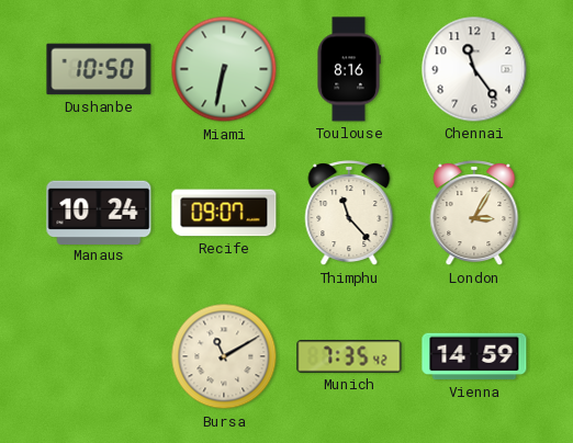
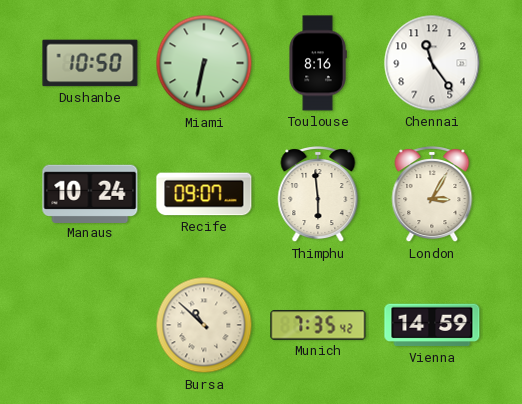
Thimphu: 11:23 -> 5:59
Bursa: 11:10 -> 10:52
